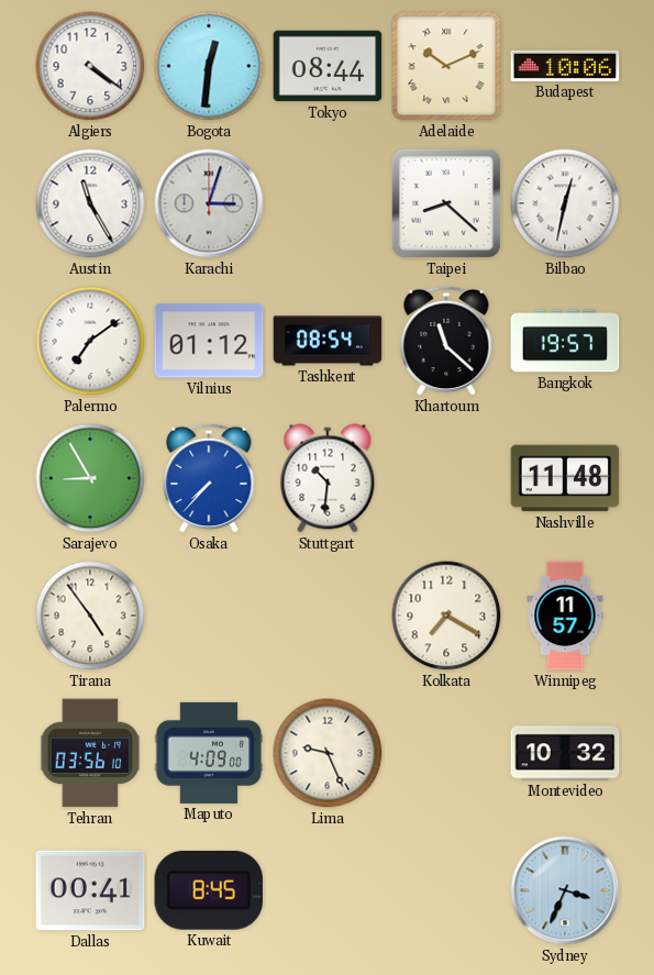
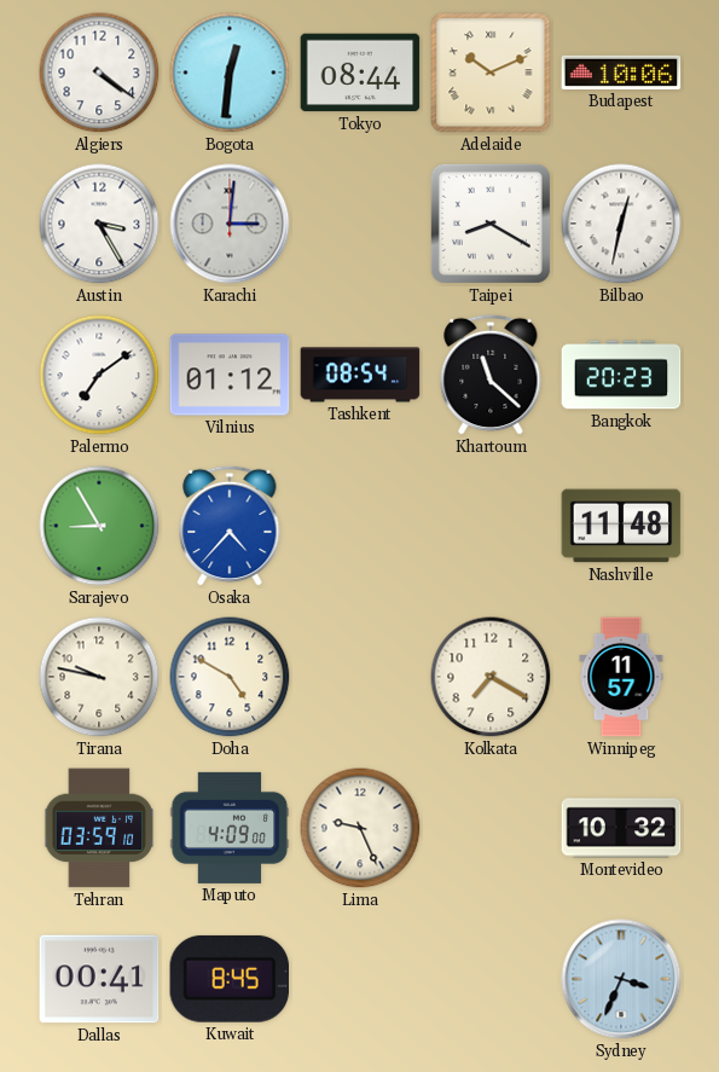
Austin: 11:25 -> 3:25
Karachi: 3:03 -> 3:01
Taipei: 8:22 -> 8:20
Bangkok: 19:57 -> 20:23
Osaka: 7:37 -> 4:37
Stuttgart: 10:31 -> none
Tirana: 4:54 -> 9:47
Doha: none -> 4:50
Tehran: 03:56 -> 03:59
